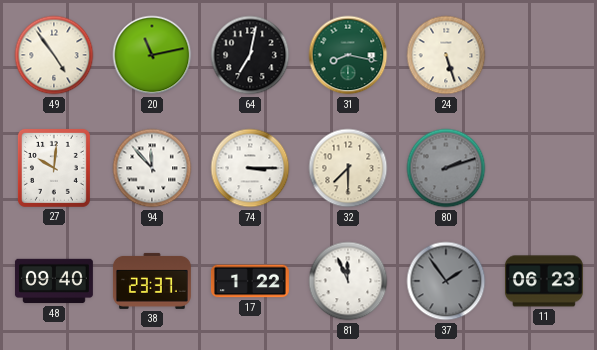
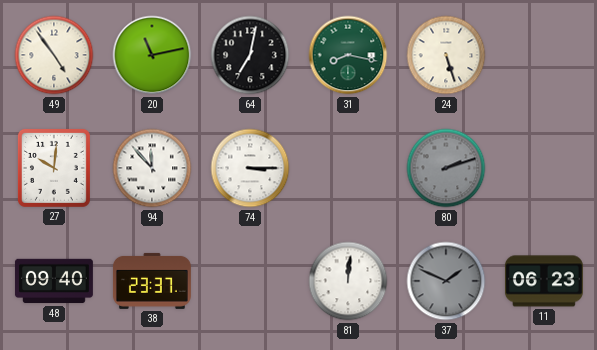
32: 7:30 -> none
17: 1:22 -> none
81: 11:56 -> 12:01
37: 1:54 -> 1:49
